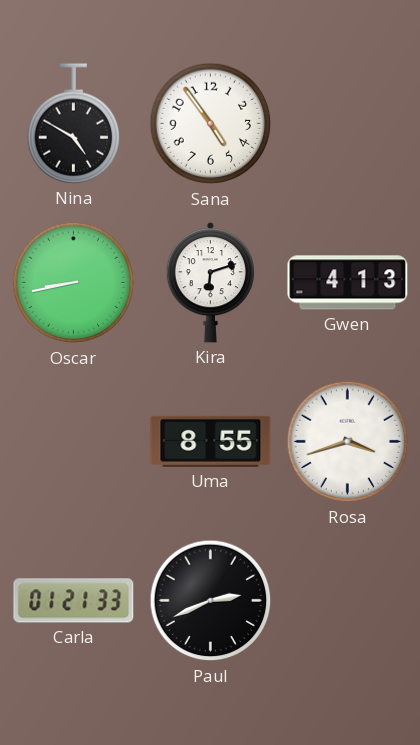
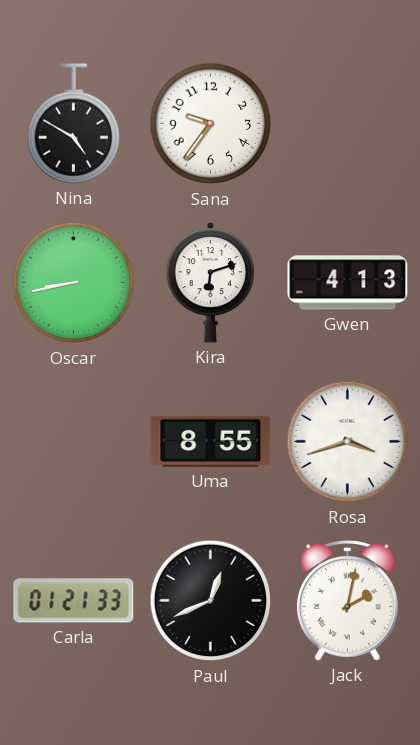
Sana: 4:54 -> 9:36
Paul: 2:41 -> 12:41
Jack: none -> 2:02
